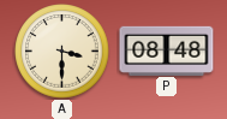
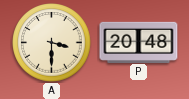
P: 08:48 -> 20:48
